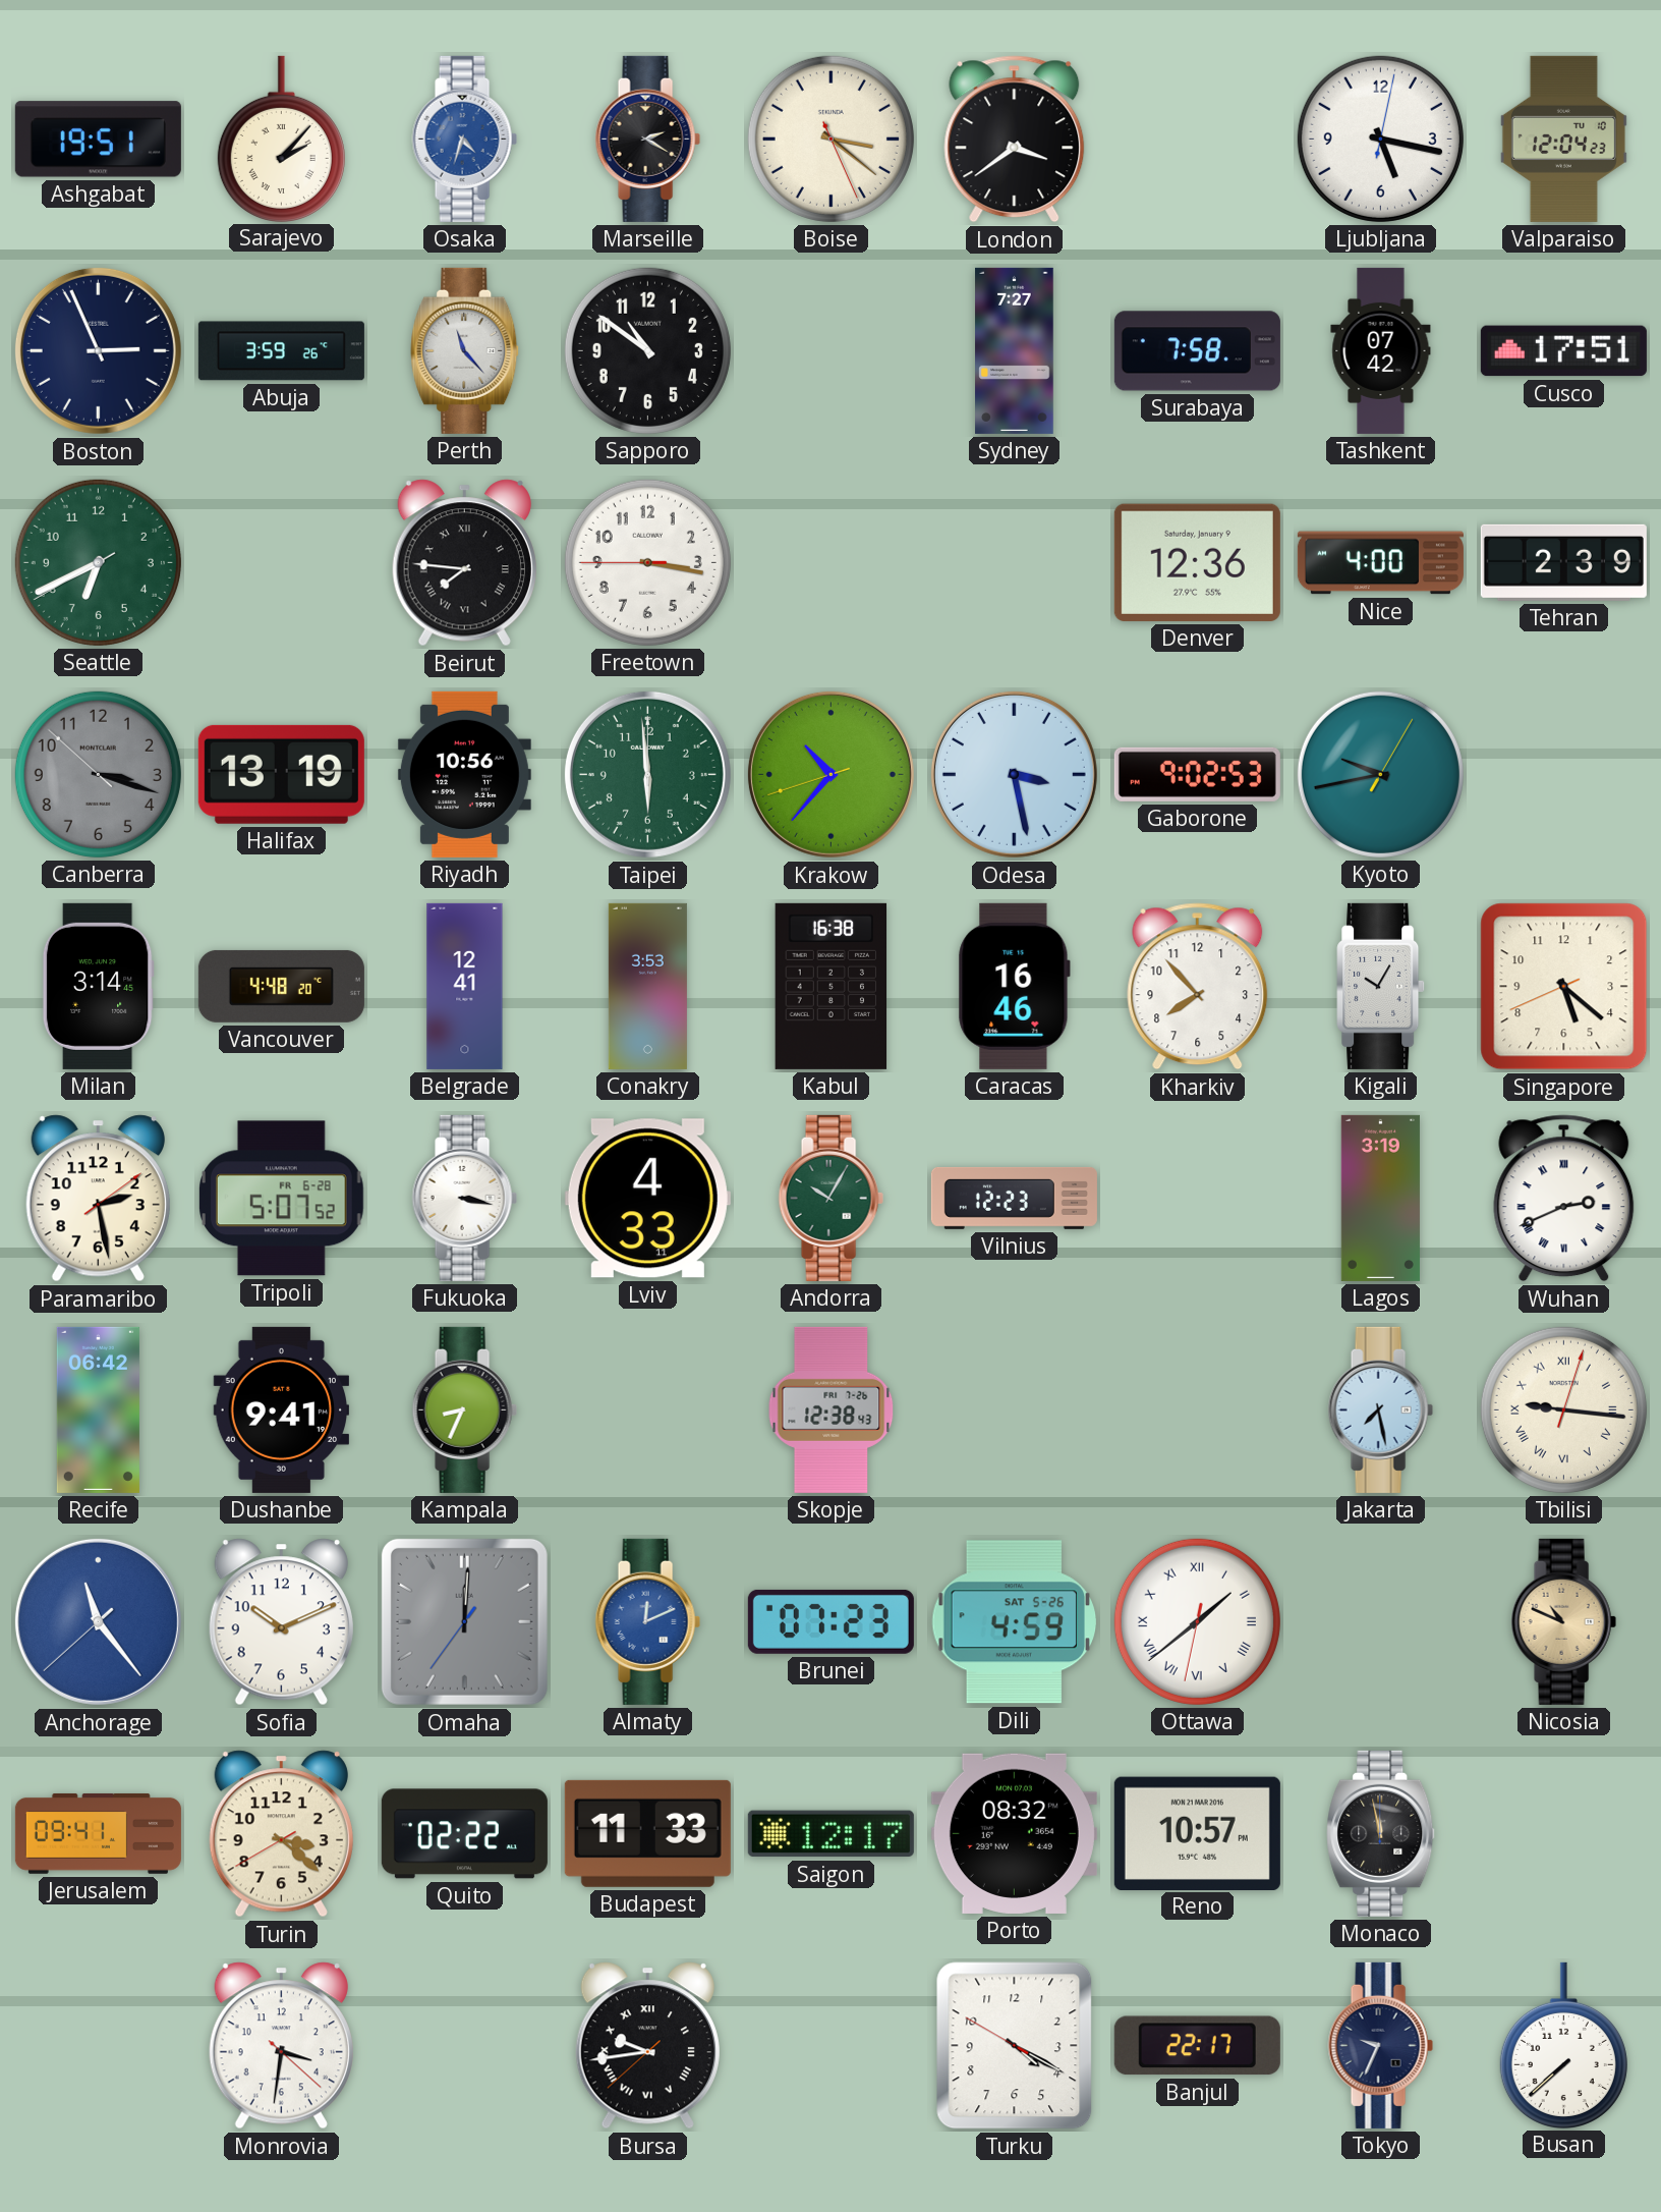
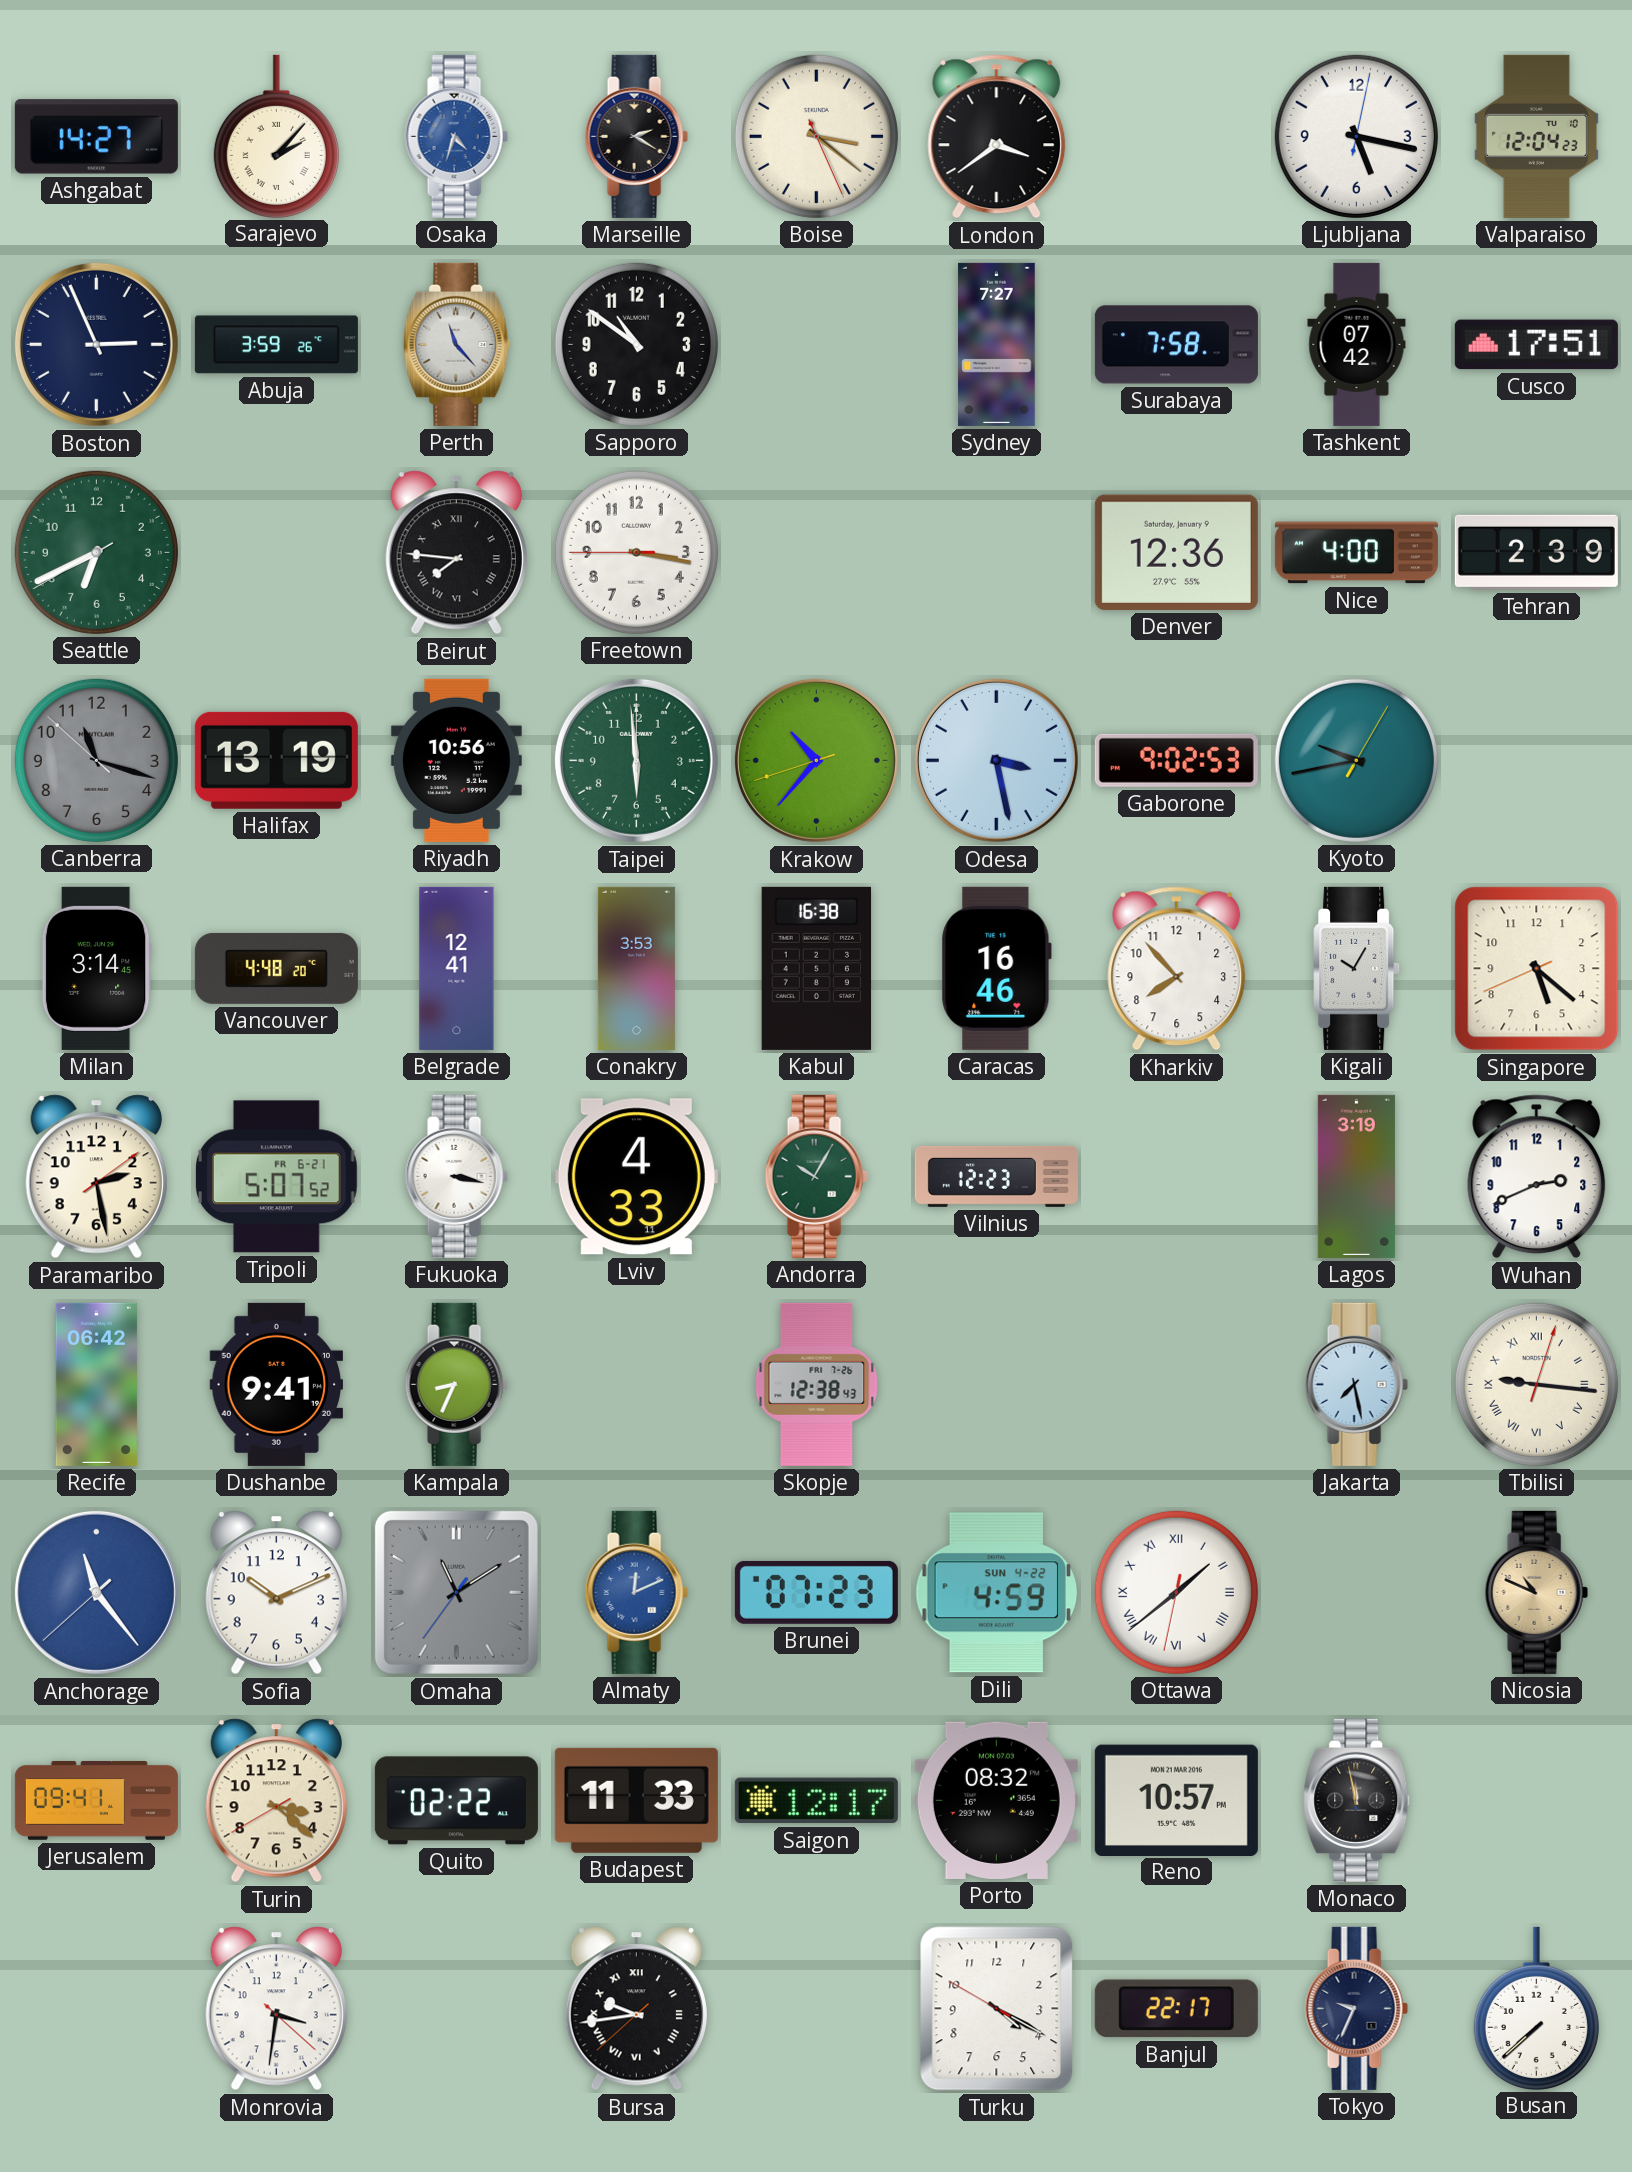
Ashgabat: 19:51 -> 14:27
Canberra: 3:17 -> 11:17
Tripoli date: FR 6-28 -> FR 6-21
Wuhan numerals: Roman -> Arabic
Omaha: 12:00 -> 11:09
Dili date: SAT 5-26 -> SUN 4-22
